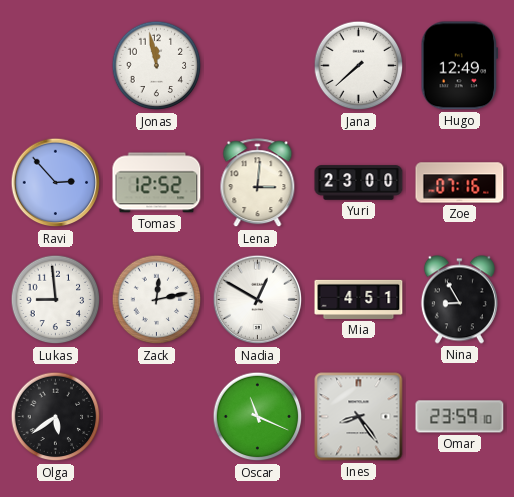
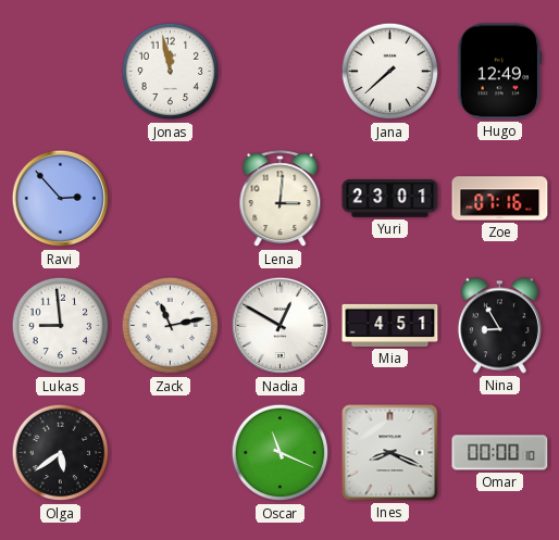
Tomas: 12:52 -> none
Yuri: 23:00 -> 23:01
Zack: 12:13 -> 11:13
Ines: 8:24 -> 8:19
Omar: 23:59 -> 00:00
